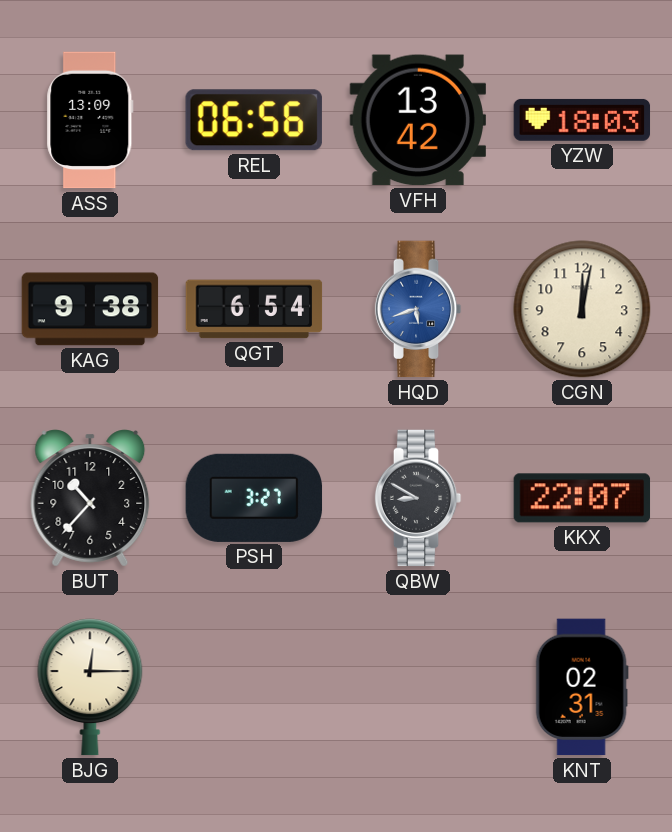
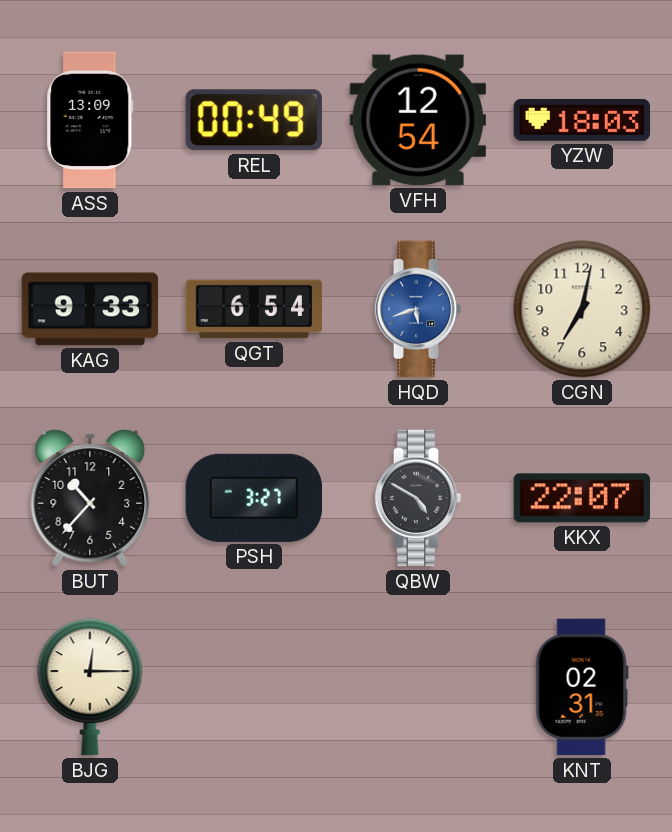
REL: 06:56 -> 00:49
VFH: 13:42 -> 12:54
KAG: 9:38 -> 9:33
CGN: 12:02 -> 7:02
QBW: 8:50 -> 4:50
